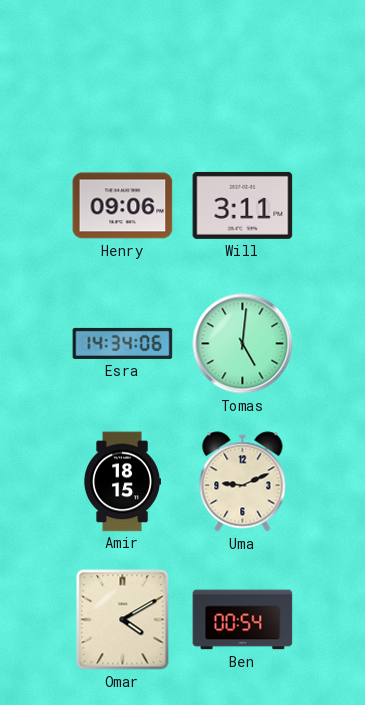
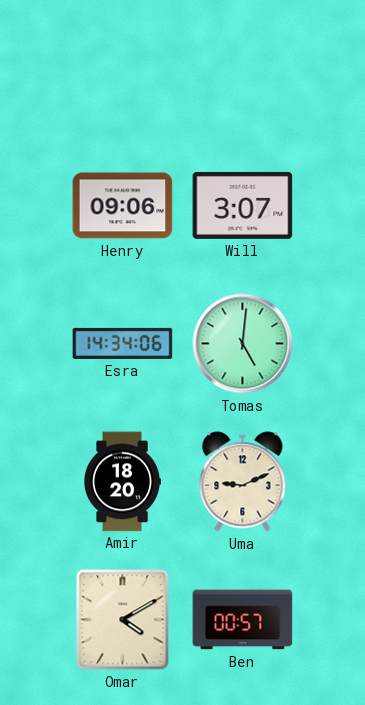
Will: 3:11 -> 3:07
Amir: 18:15 -> 18:20
Ben: 00:54 -> 00:57
